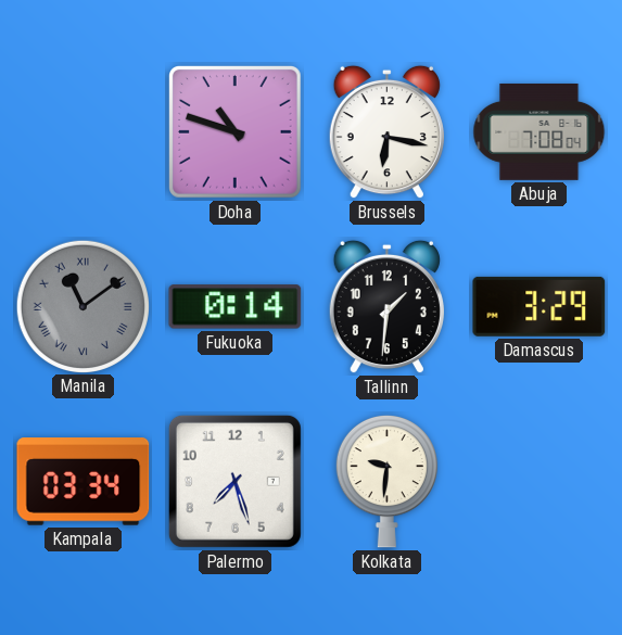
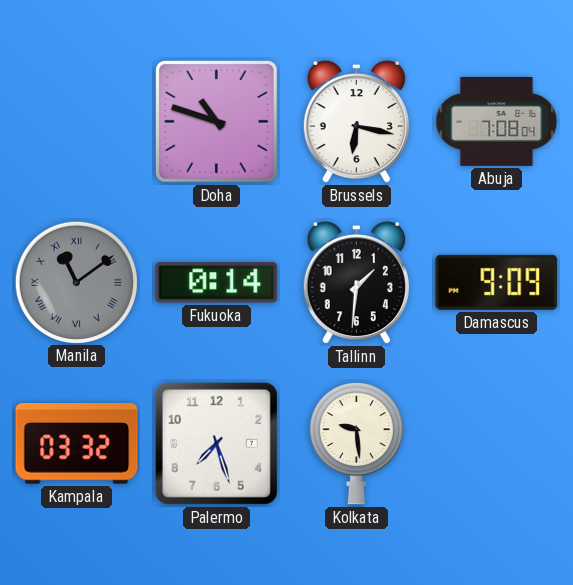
Damascus: 3:29 -> 9:09
Kampala: 03:34 -> 03:32
Kolkata: 9:31 -> 9:29
